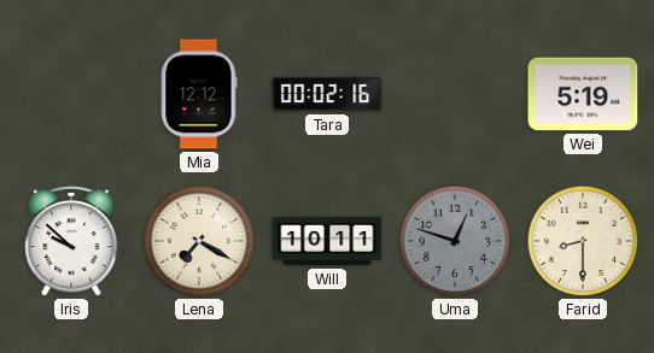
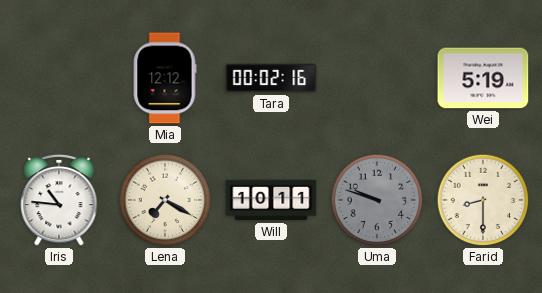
Iris: 9:52 -> 10:46
Uma: 12:48 -> 9:48
